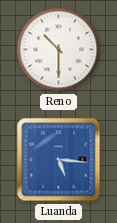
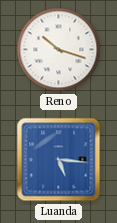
Reno: 10:30 -> 10:18
